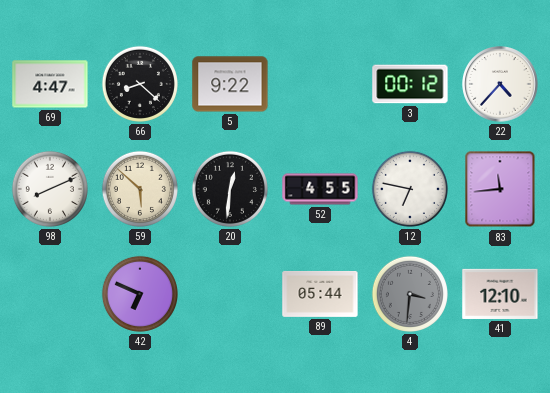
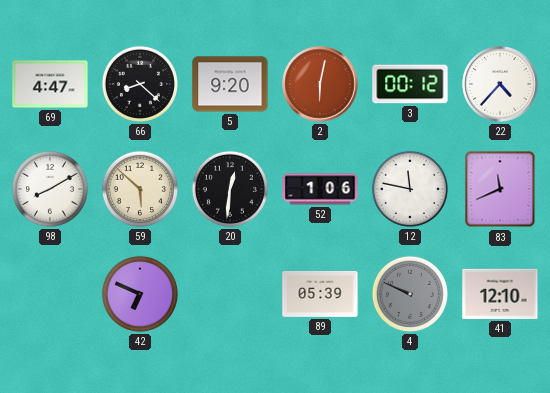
5: 9:22 -> 9:20
2: none -> 6:02
98: 8:11 -> 8:10
52: 4:55 -> 1:06
12: 6:47 -> 11:47
83: 11:44 -> 11:41
89: 05:44 -> 05:39
4: 3:31 -> 9:49
